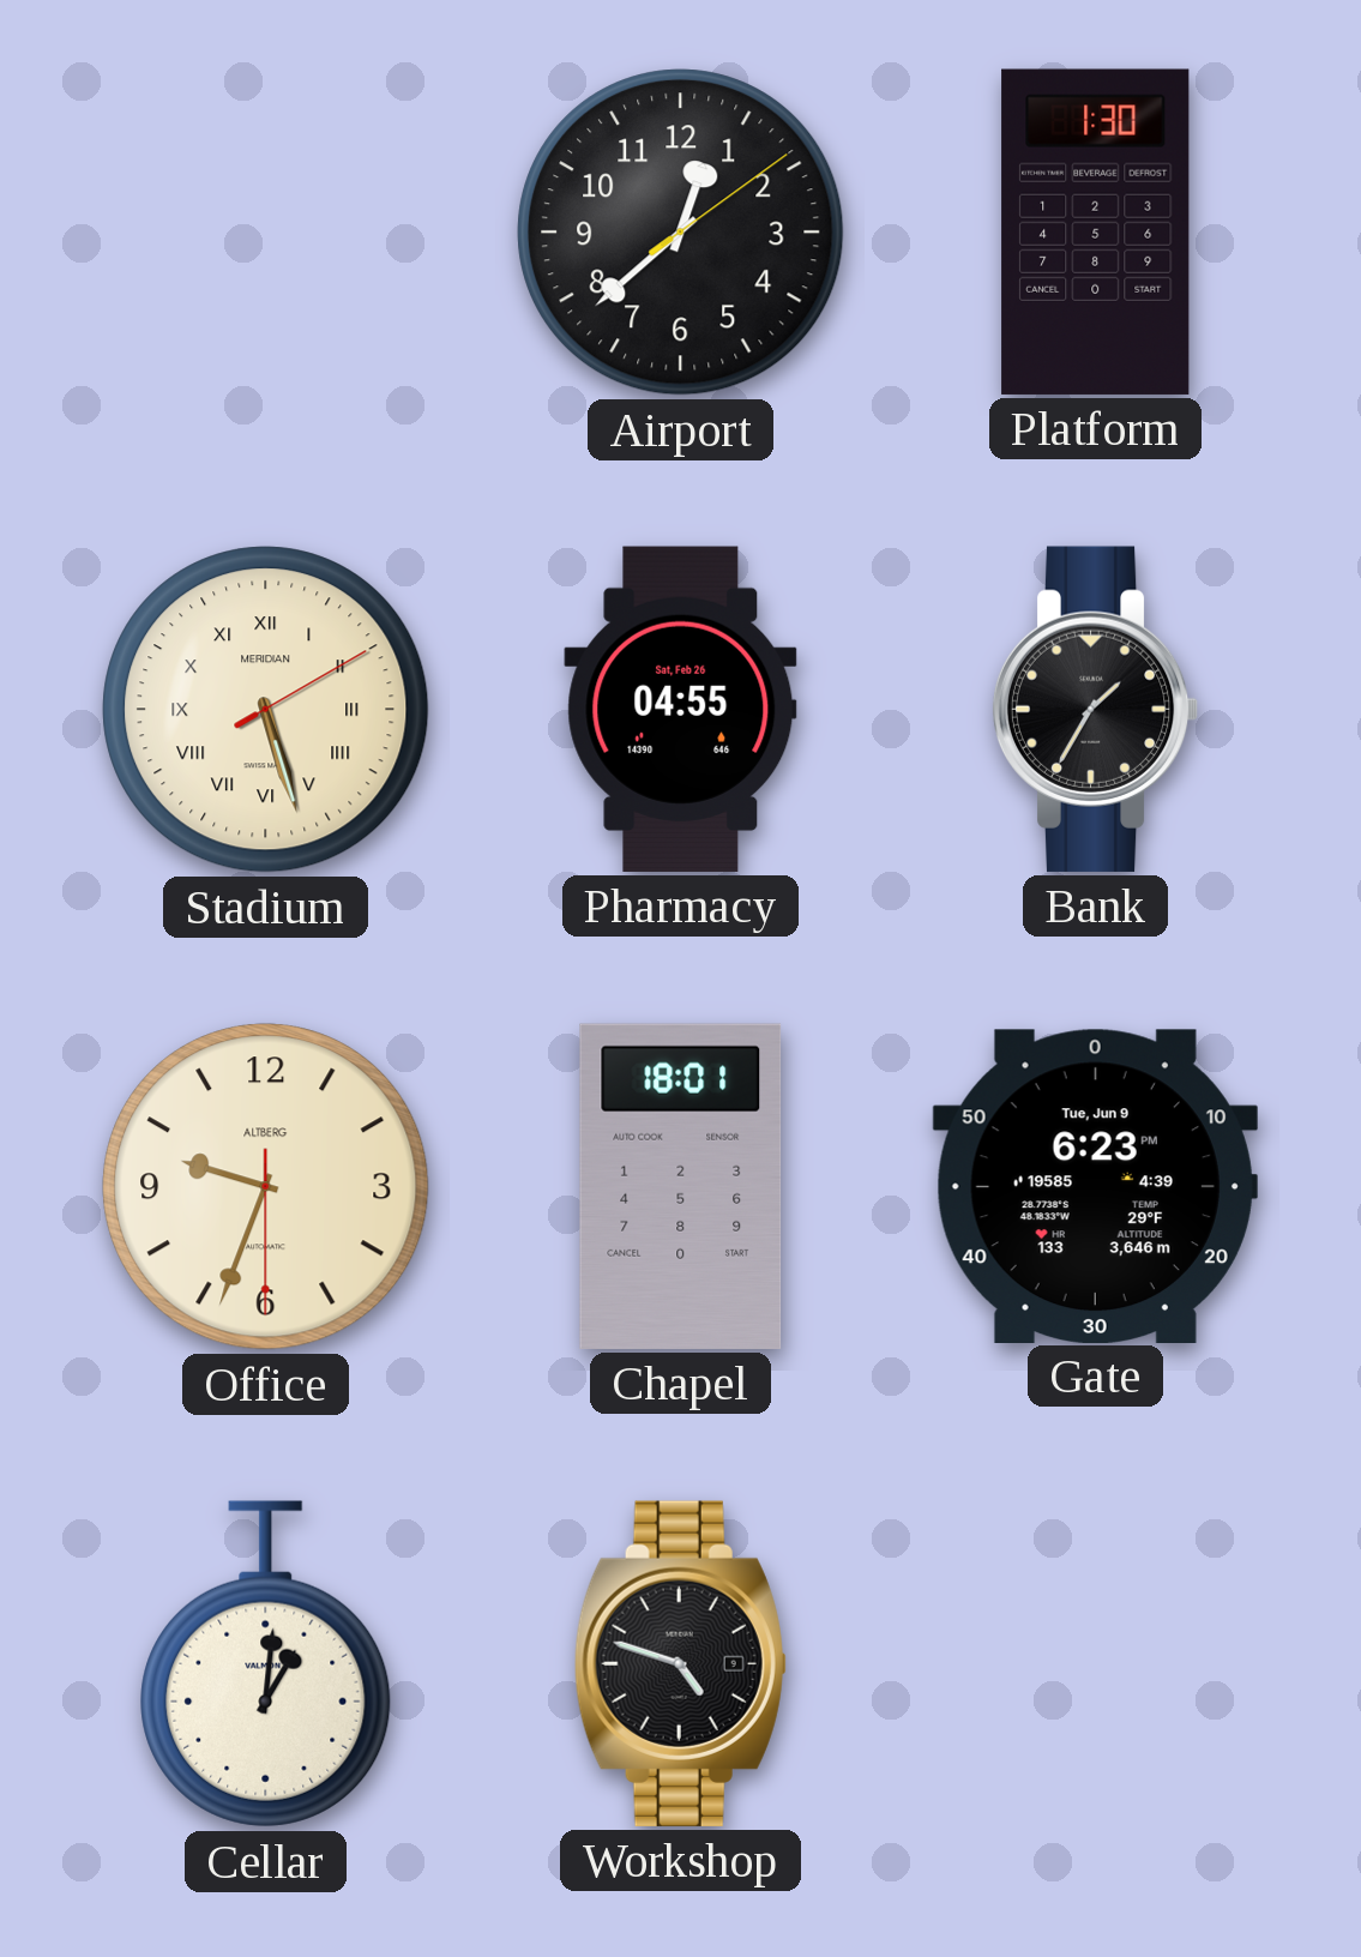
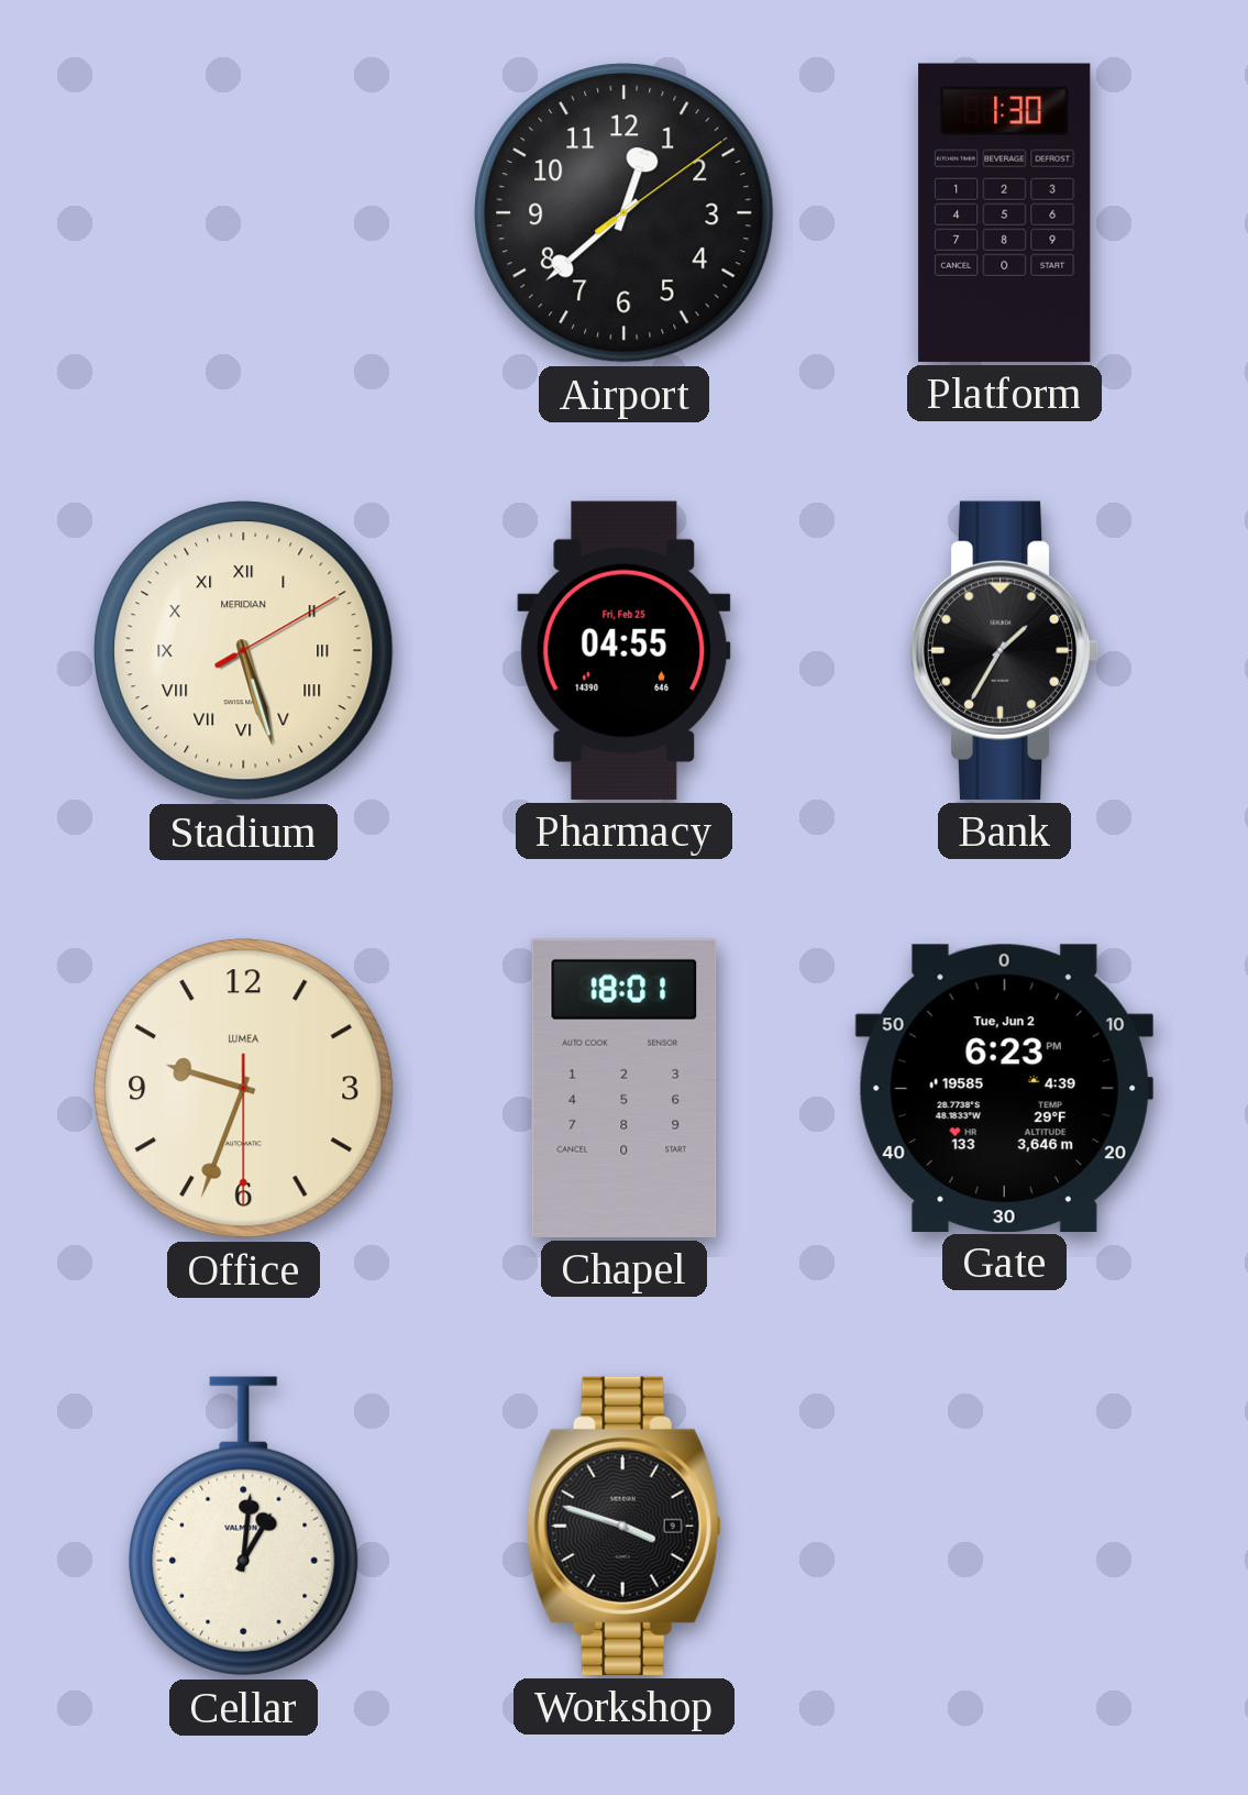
Pharmacy date: Sat, Feb 26 -> Fri, Feb 25
Office brand: ALTBERG -> LUMEA
Gate date: Tue, Jun 9 -> Tue, Jun 2
Workshop: 4:48 -> 3:48
